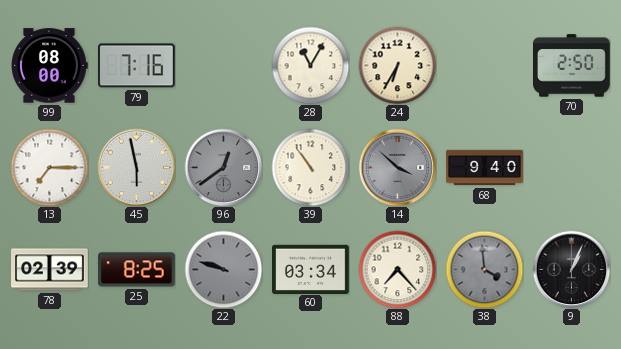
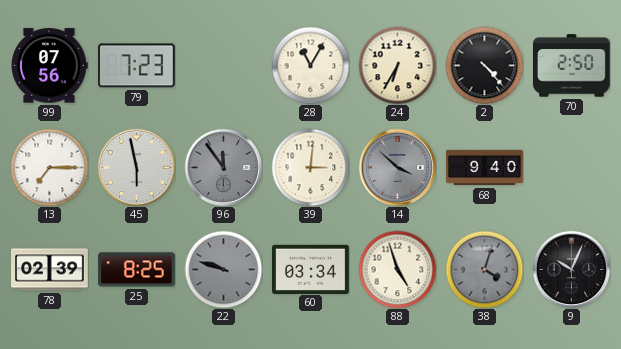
99: 08:00 -> 07:56
79: 7:16 -> 7:23
2: none -> 4:23
96: 12:39 -> 11:54
39: 10:54 -> 3:01
88: 7:23 -> 4:57
38: 3:59 -> 4:03
9: 1:04 -> 10:04
